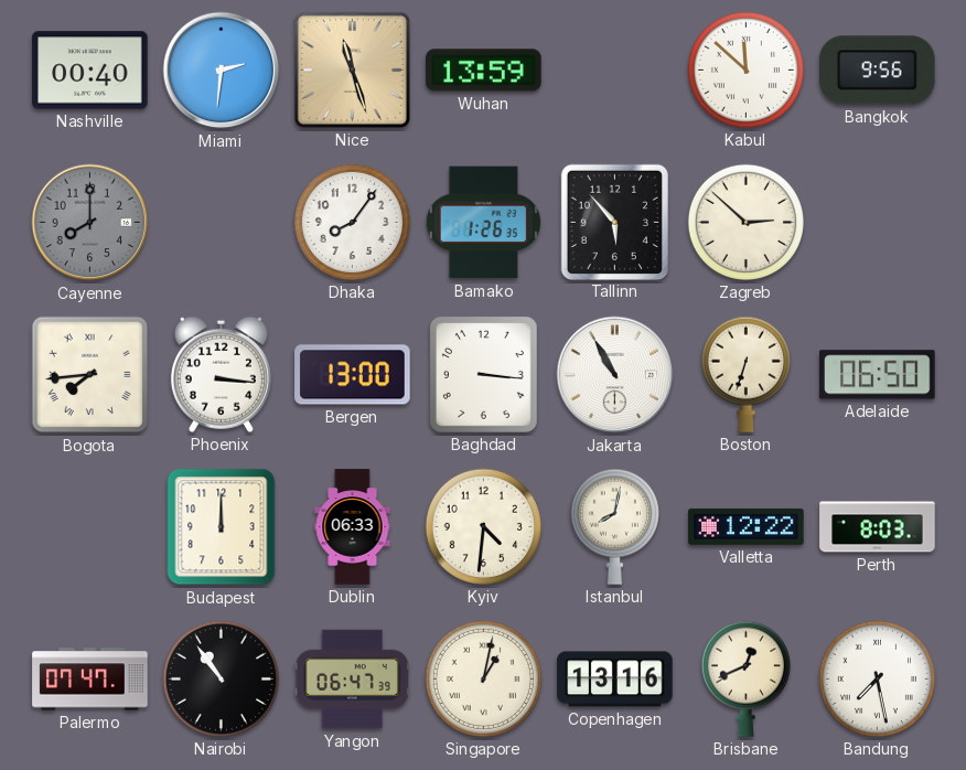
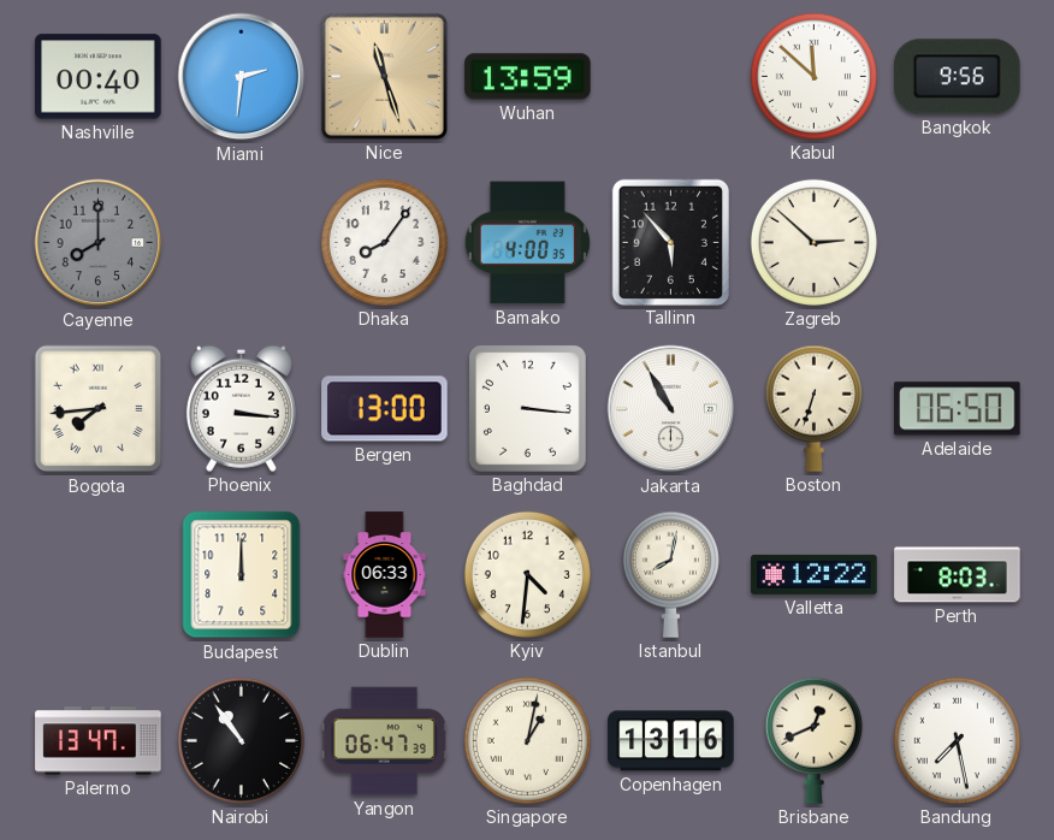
Bamako: 1:26 -> 4:00
Palermo: 07:47 -> 13:47
